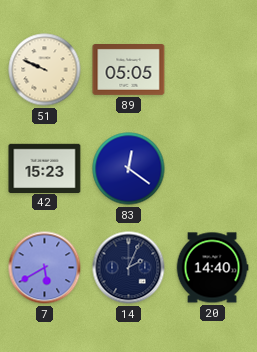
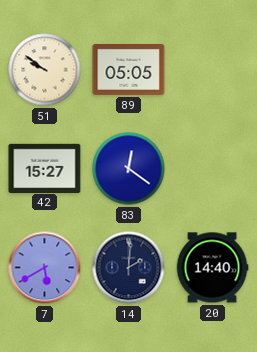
51: 9:49 -> 9:51
42: 15:23 -> 15:27
14: 2:04 -> 2:01
